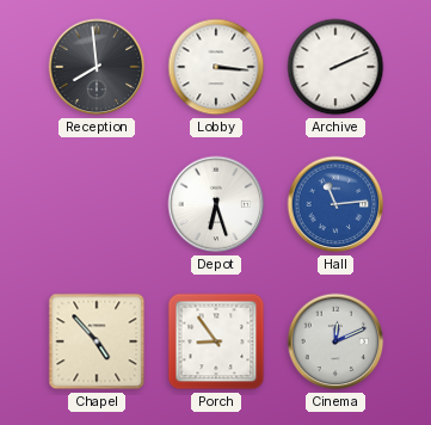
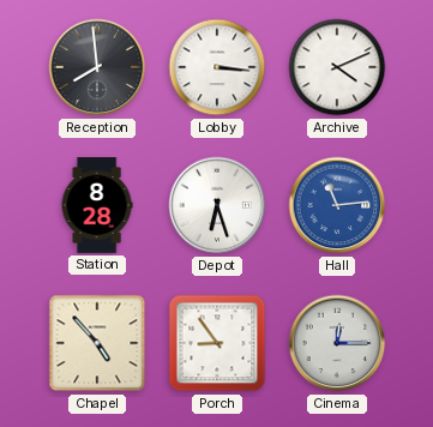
Archive: 2:11 -> 4:11
Station: none -> 8:28
Cinema: 12:11 -> 12:15
